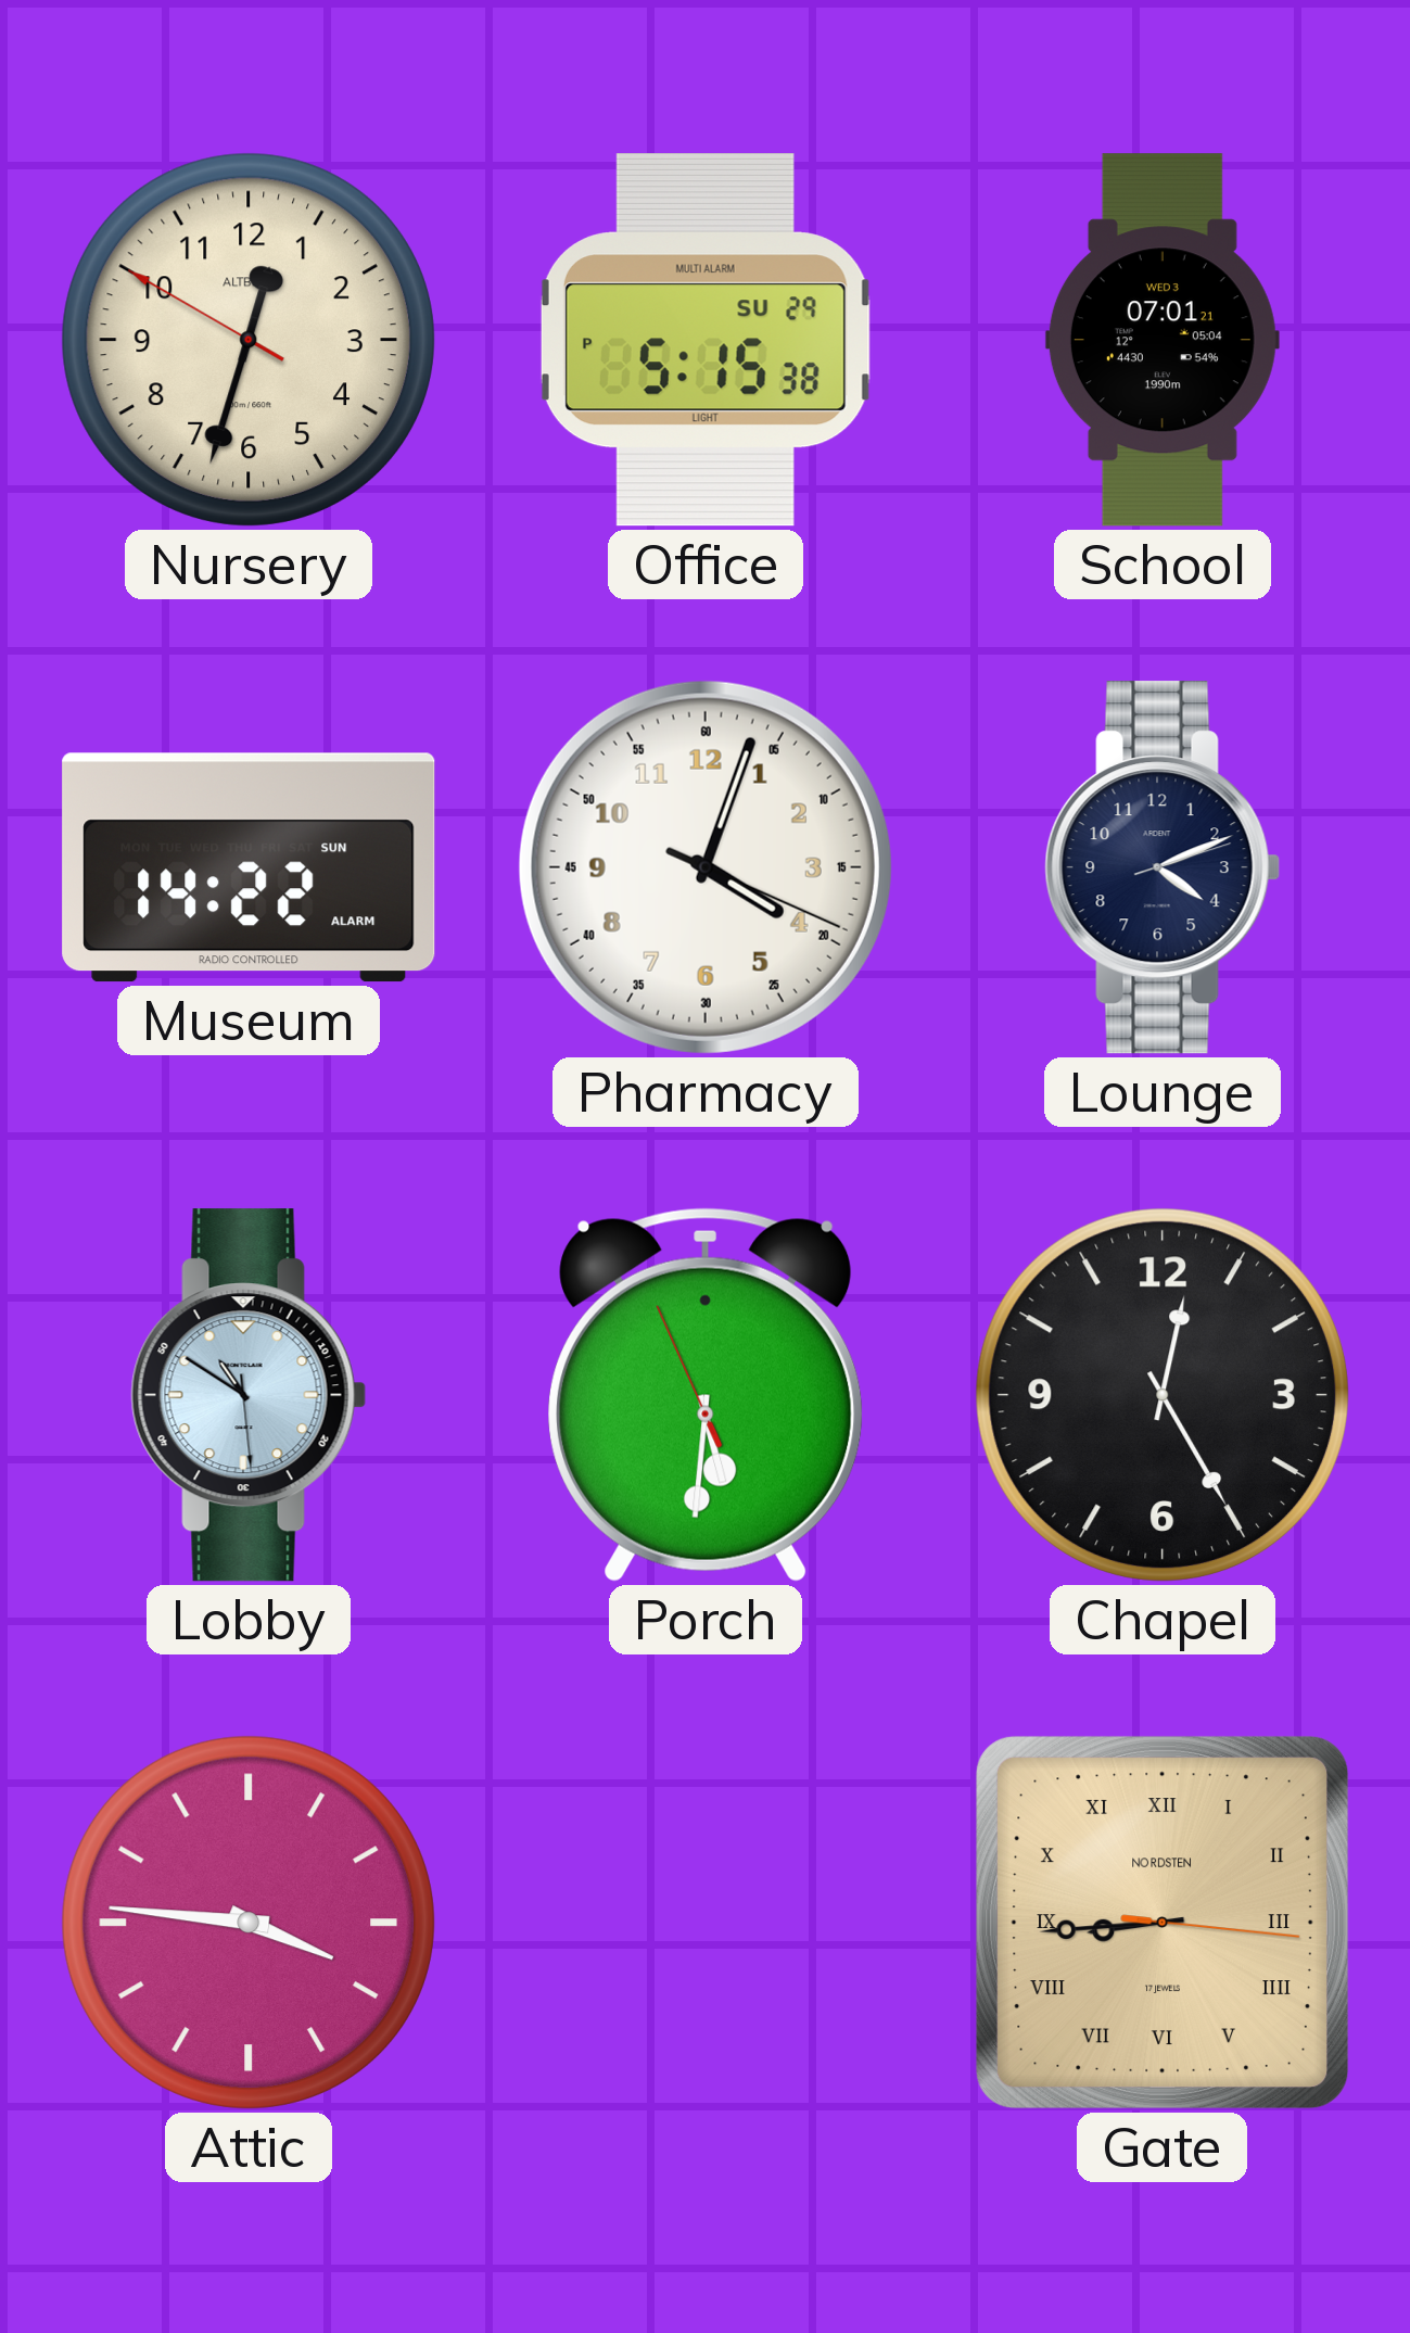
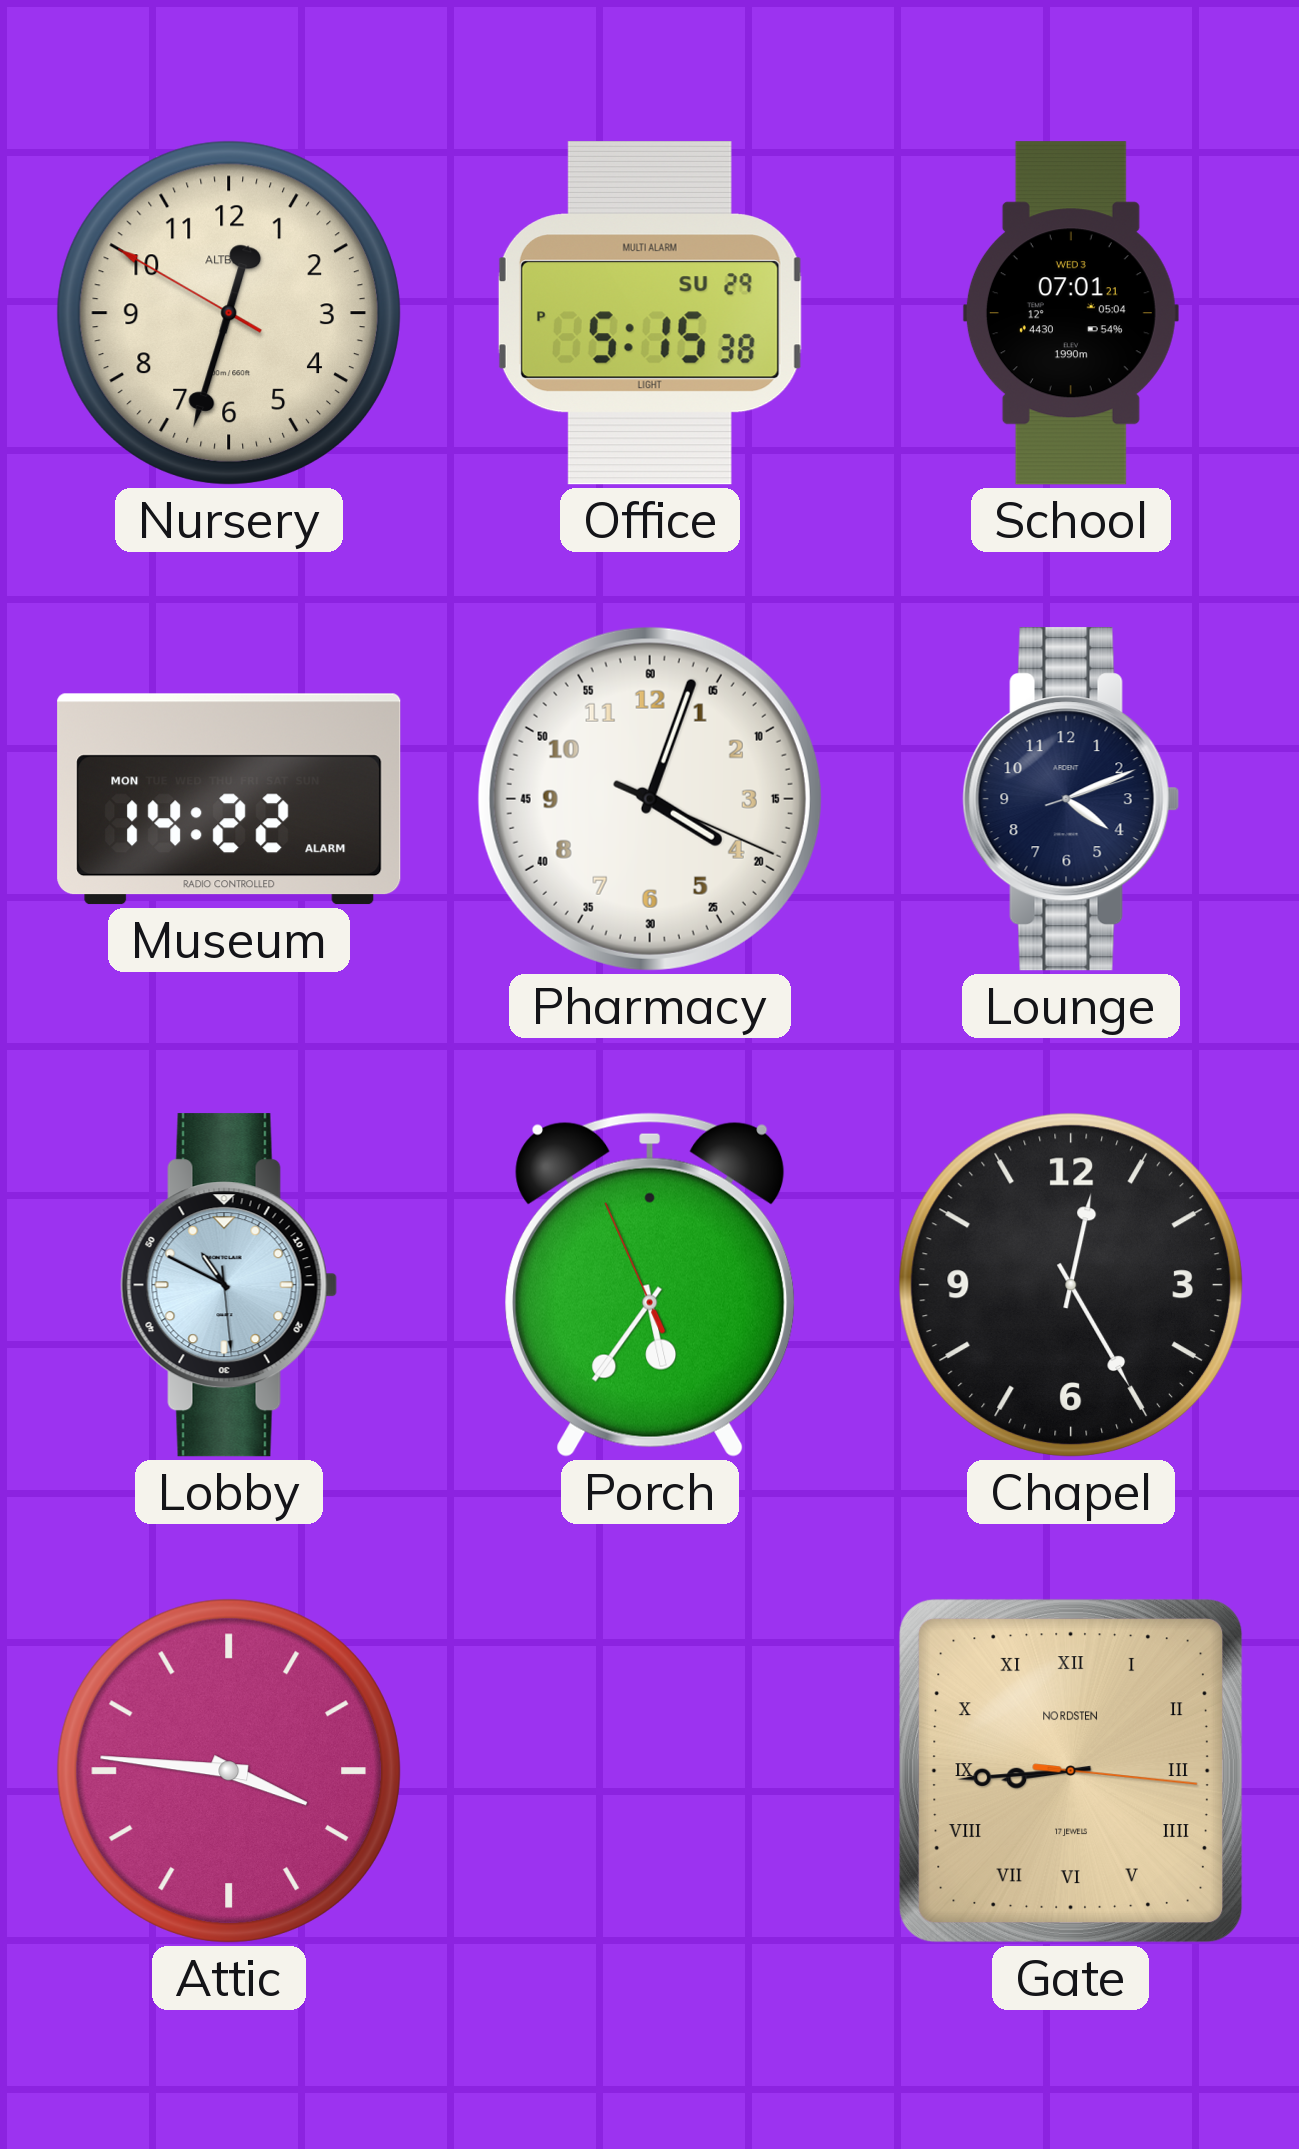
Museum date: SUN -> MON
Lobby: 10:50 -> 10:49
Porch: 5:30 -> 5:35
